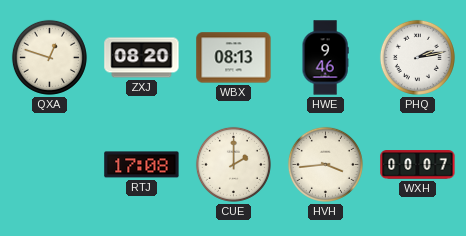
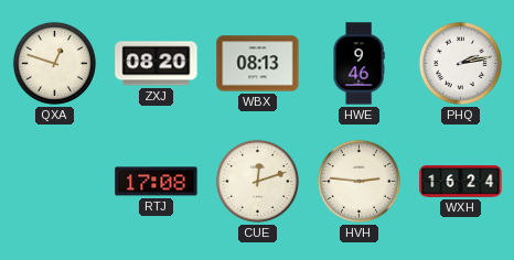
CUE: 2:00 -> 12:12
HVH: 3:44 -> 2:46
WXH: 00:07 -> 16:24
